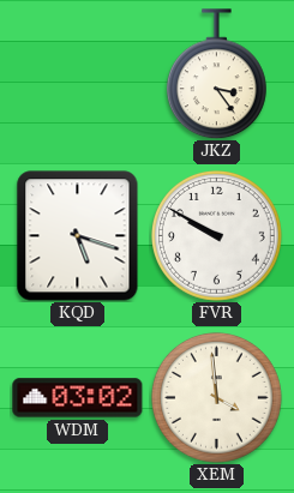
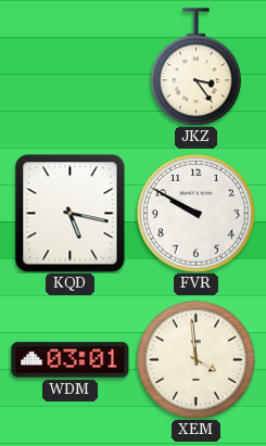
KQD: 5:18 -> 5:17
WDM: 03:02 -> 03:01
